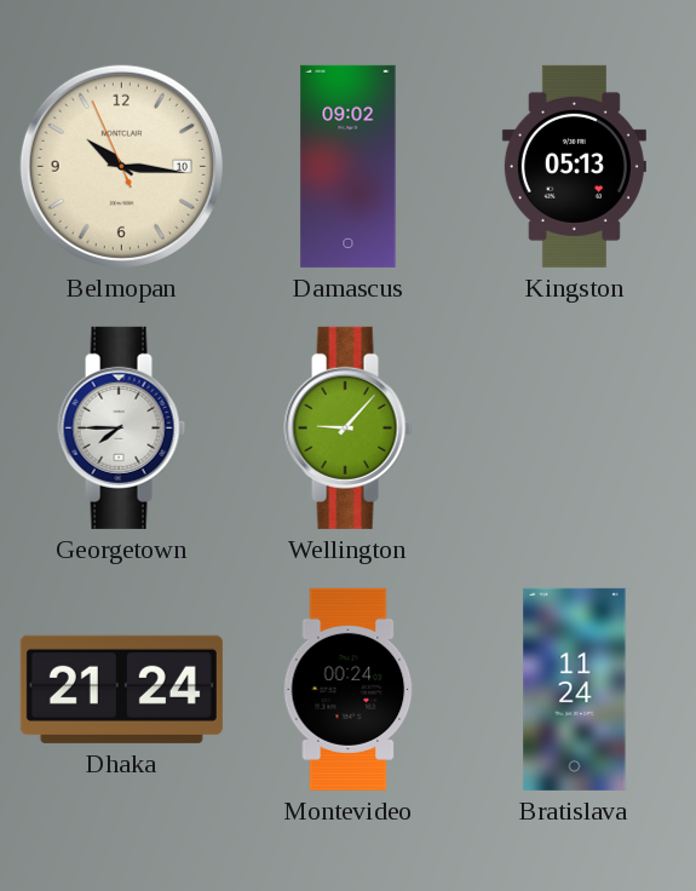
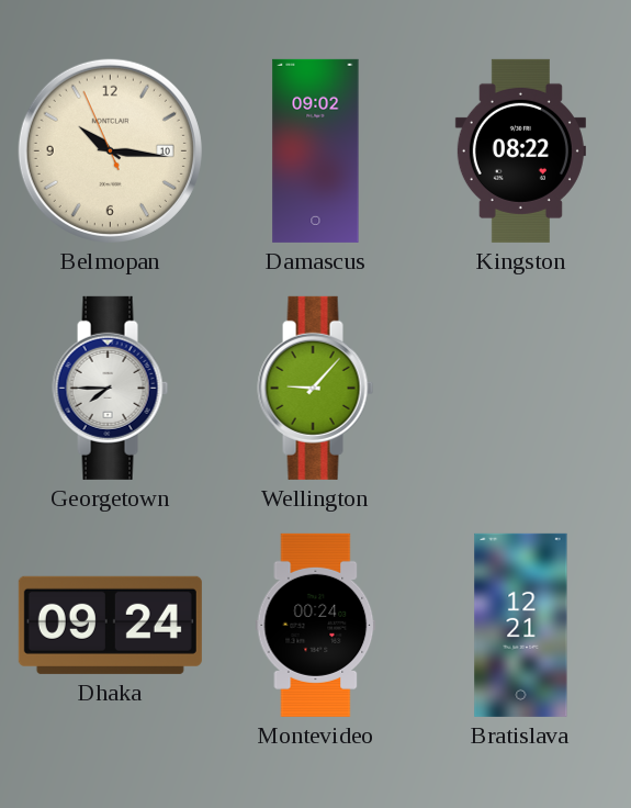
Kingston: 05:13 -> 08:22
Dhaka: 21:24 -> 09:24
Bratislava: 11:24 -> 12:21
